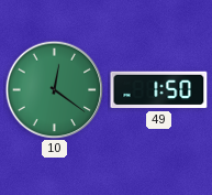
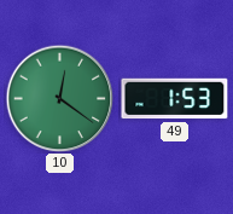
49: 1:50 -> 1:53
